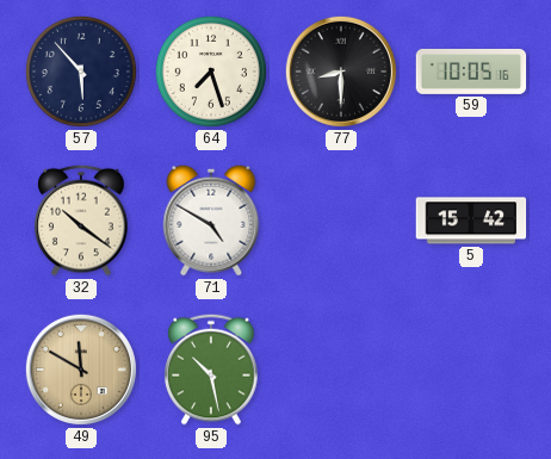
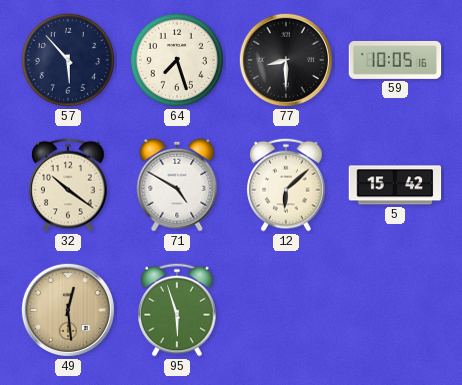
12: none -> 6:08
49: 11:50 -> 12:29
95: 10:28 -> 5:57
